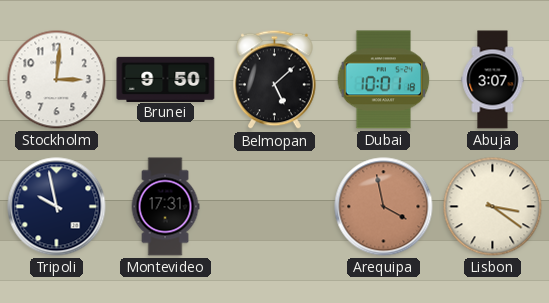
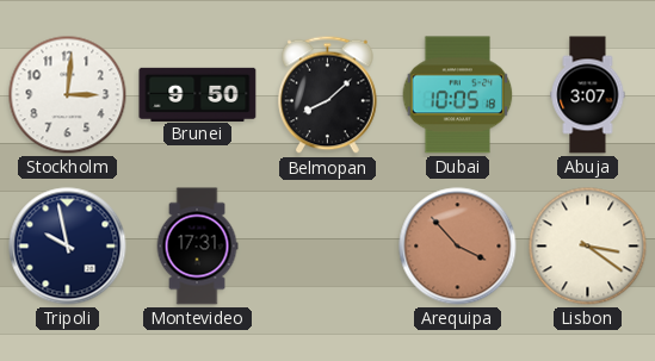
Belmopan: 5:08 -> 8:08
Dubai: 10:01 -> 10:05
Arequipa: 3:58 -> 3:53
